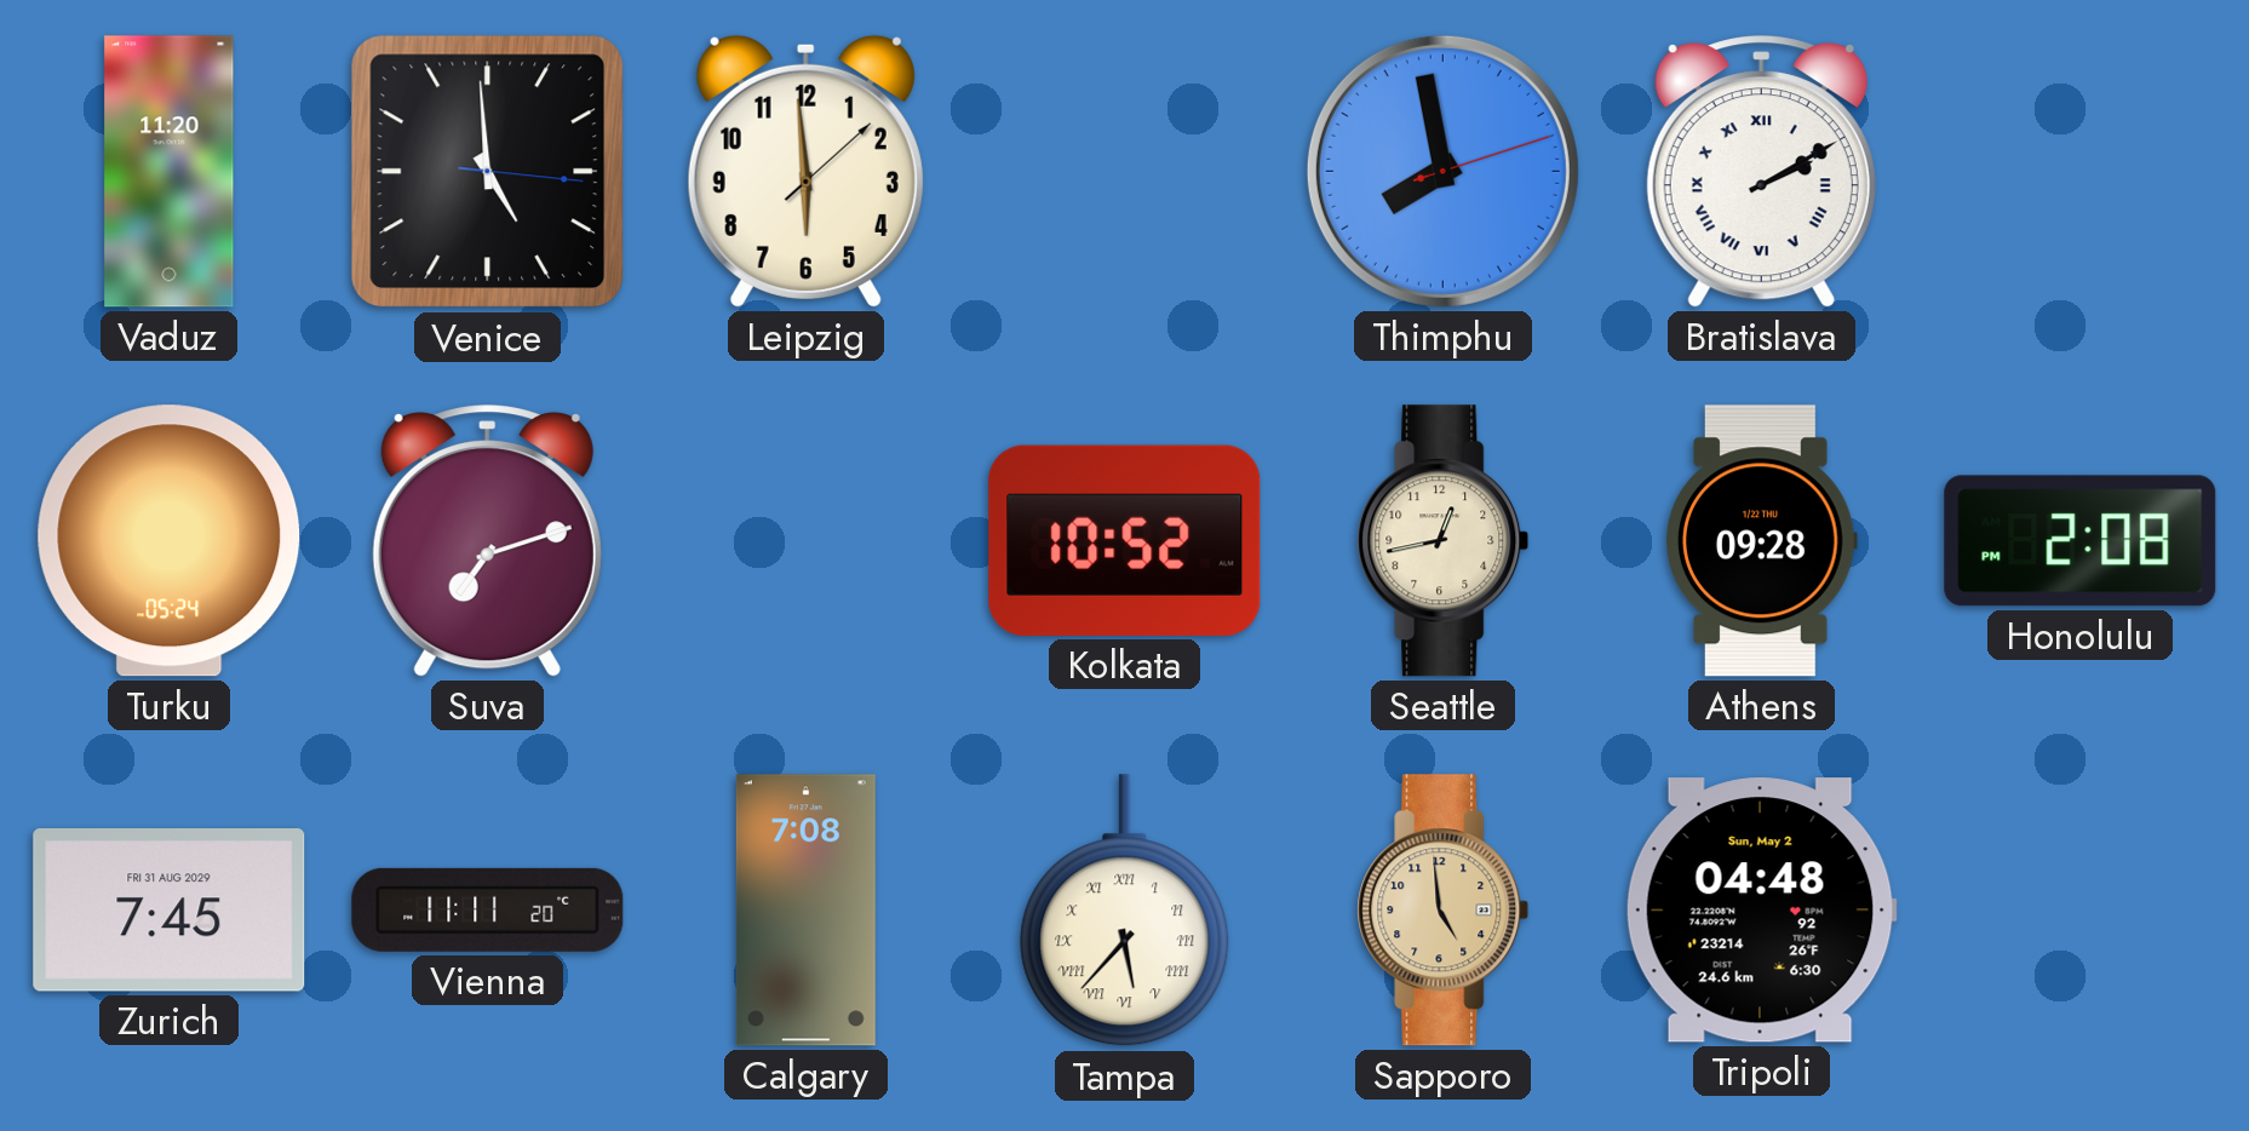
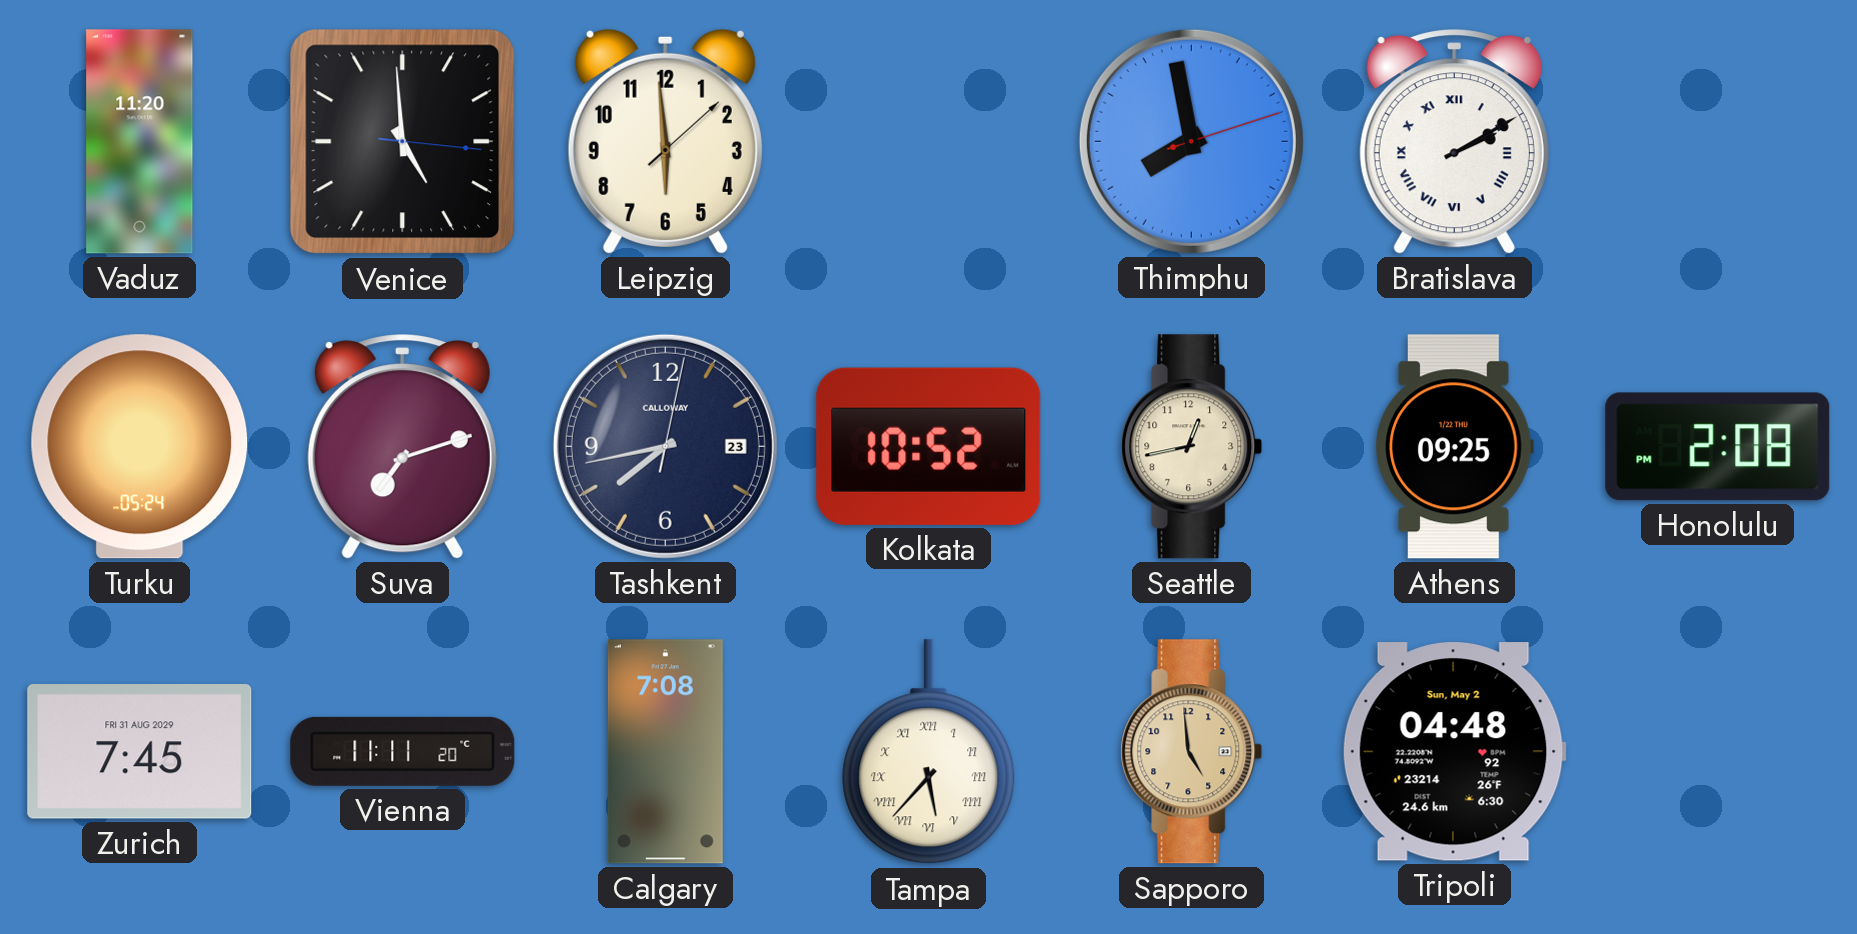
Tashkent: none -> 7:43
Athens: 09:28 -> 09:25
